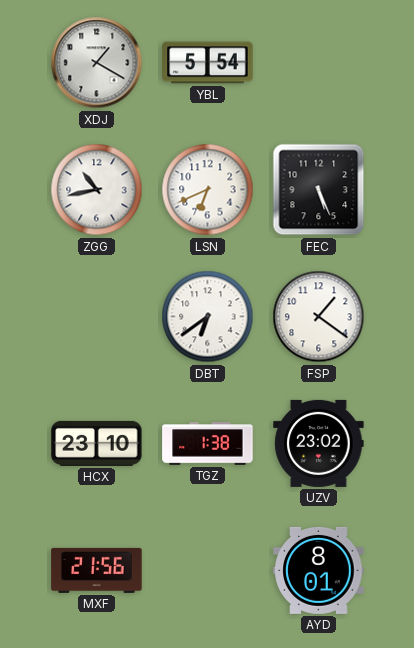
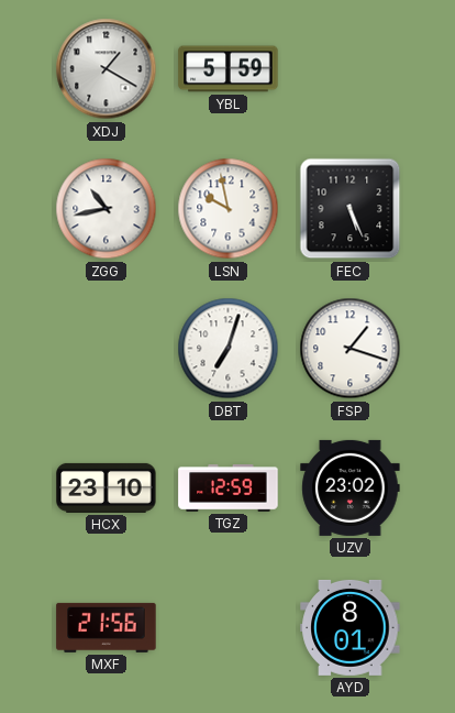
YBL: 5:54 -> 5:59
LSN: 6:41 -> 9:58
DBT: 6:39 -> 7:03
FSP: 1:21 -> 1:18
TGZ: 1:38 -> 12:59
